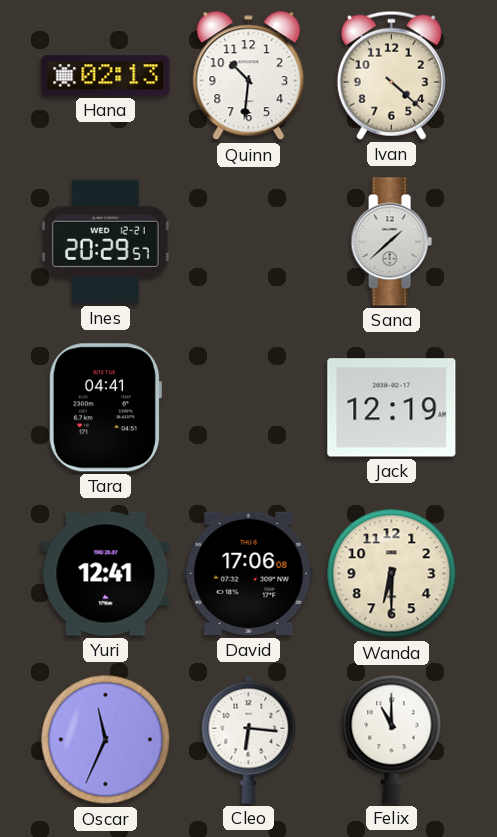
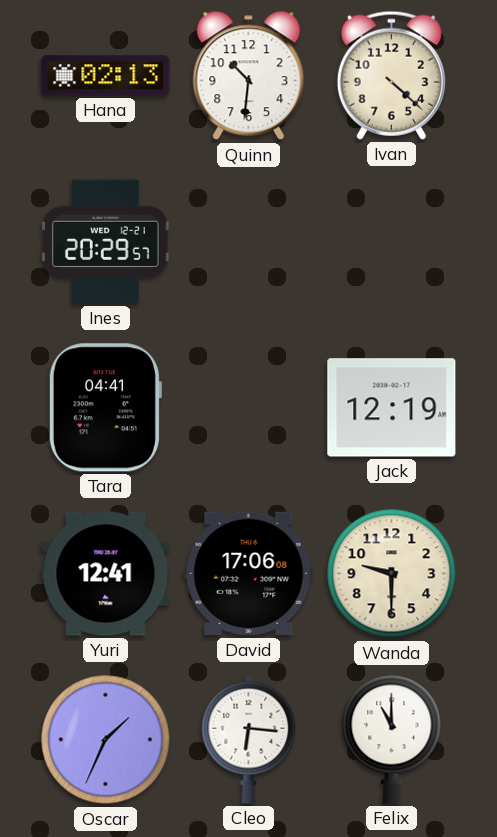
Sana: 1:38 -> none
Wanda: 6:30 -> 9:30
Oscar: 11:34 -> 1:34
